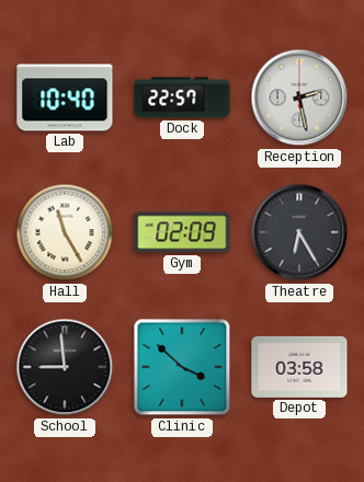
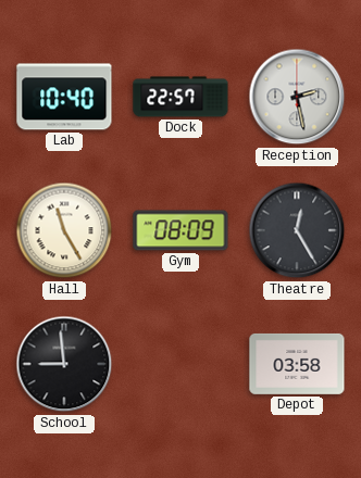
Gym: 02:09 -> 08:09
Theatre: 6:25 -> 12:25
Clinic: 3:52 -> none
